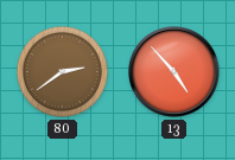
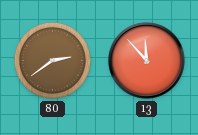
13: 4:53 -> 11:53
